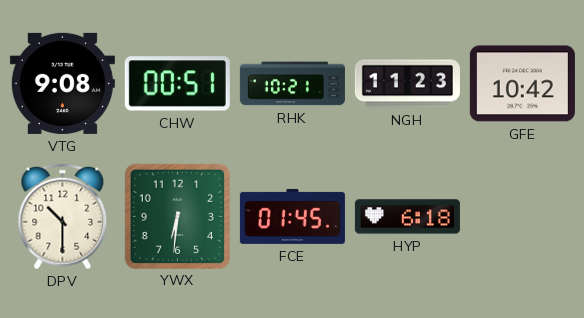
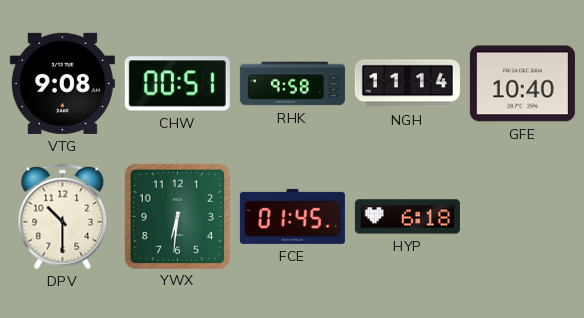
RHK: 10:21 -> 9:58
NGH: 11:23 -> 11:14
GFE: 10:42 -> 10:40
